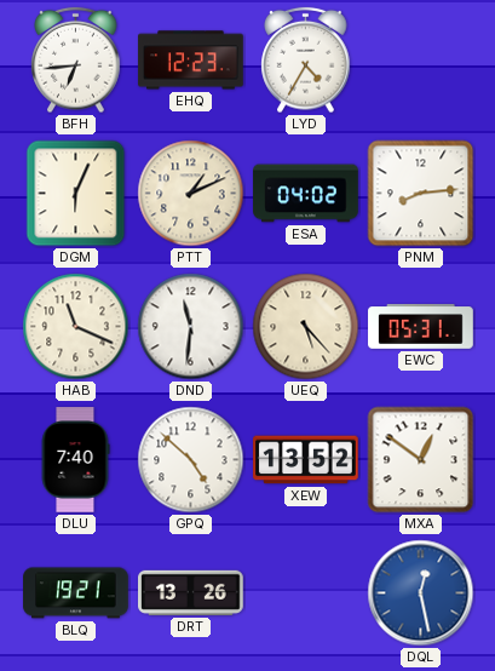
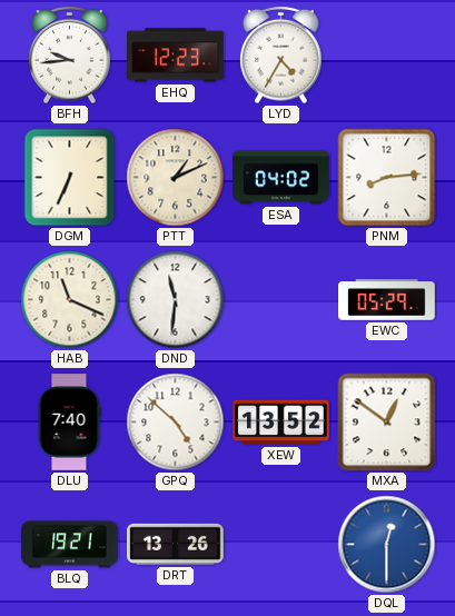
BFH: 6:44 -> 9:44
DGM: 6:04 -> 6:34
UEQ: 5:23 -> none
EWC: 05:31 -> 05:29
DQL: 12:28 -> 12:30
